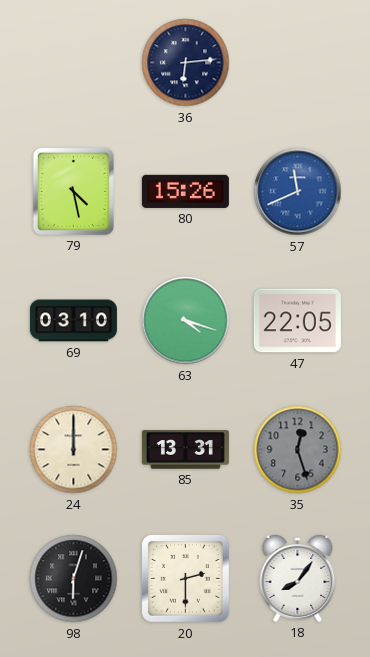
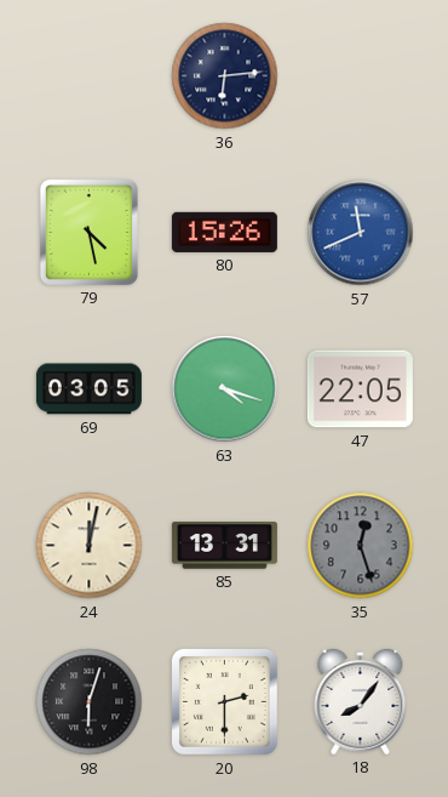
69: 03:10 -> 03:05
24: 12:00 -> 12:02
